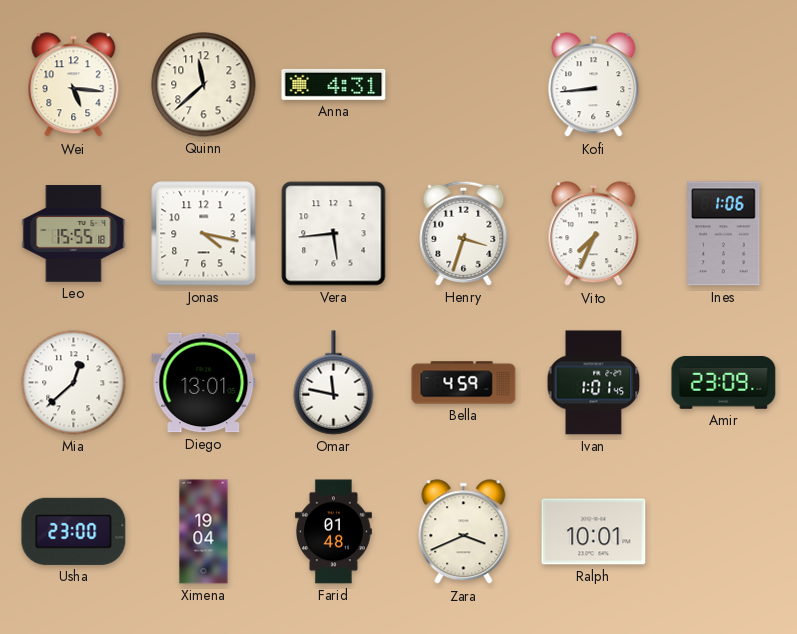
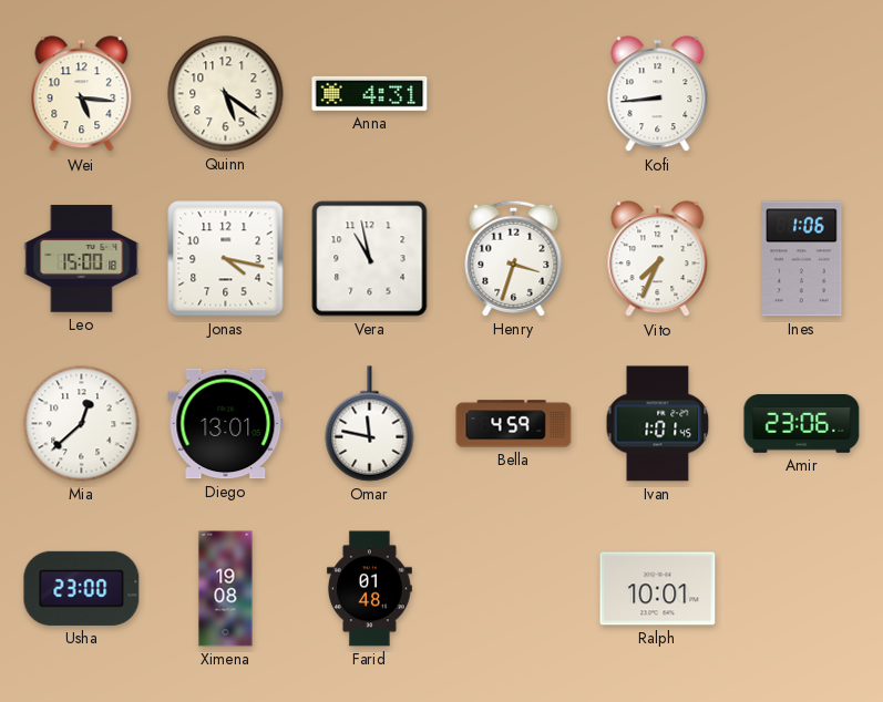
Quinn: 11:38 -> 5:21
Leo: 15:55 -> 15:00
Vera: 5:44 -> 10:58
Amir: 23:09 -> 23:06
Ximena: 19:04 -> 19:08
Zara: 3:41 -> none
